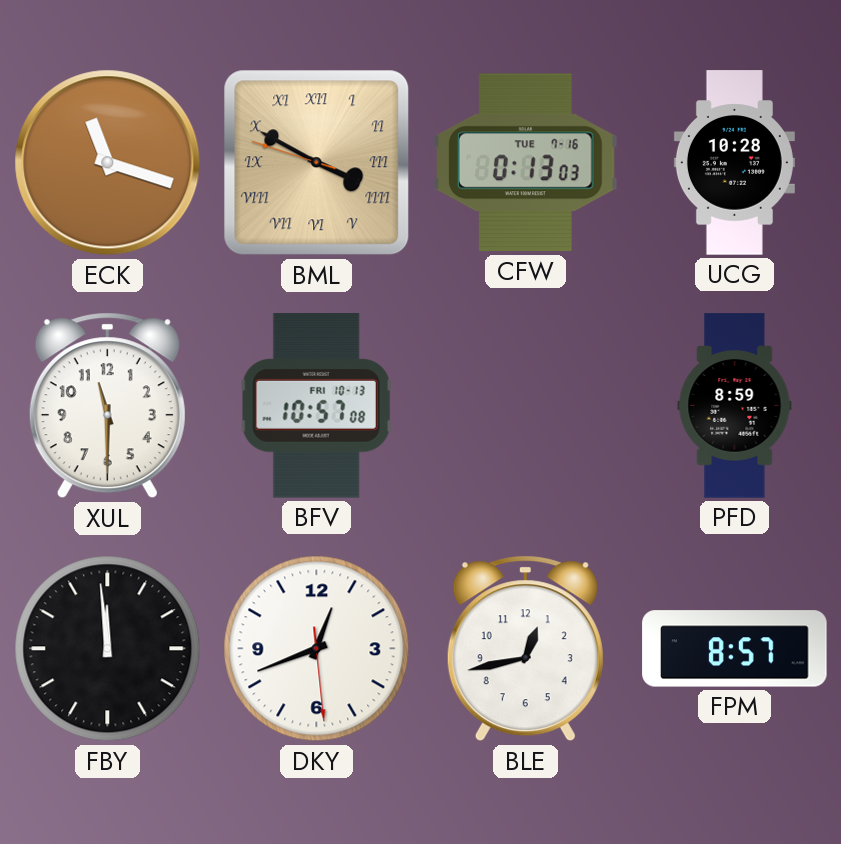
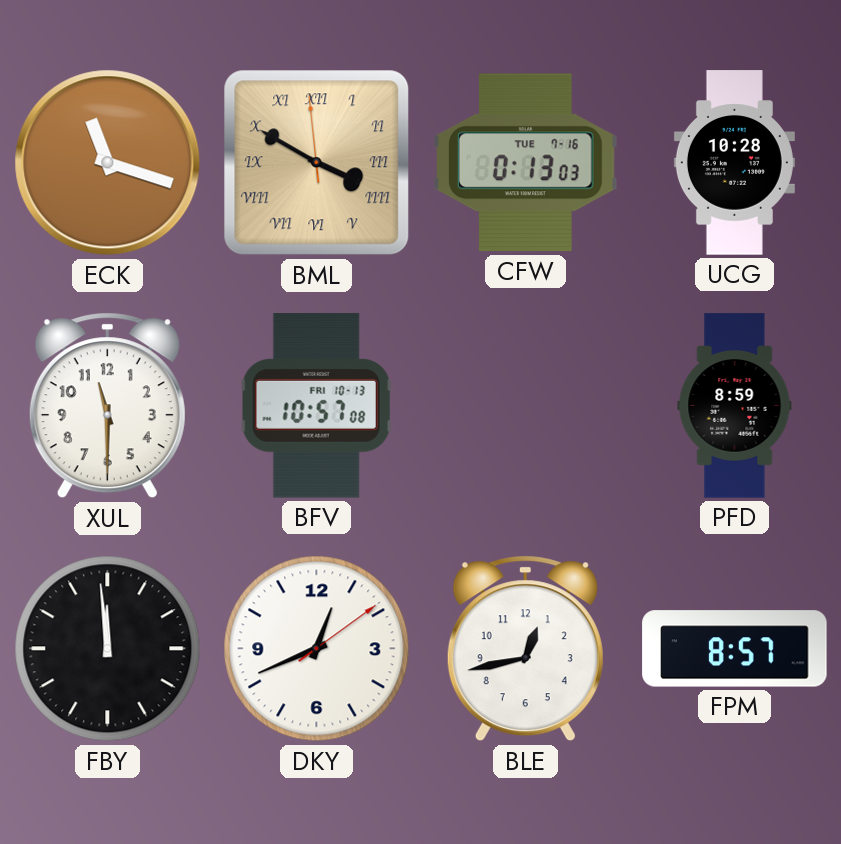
BML: 3:49:48 -> 3:49:59
DKY: 12:41:29 -> 12:41:09
